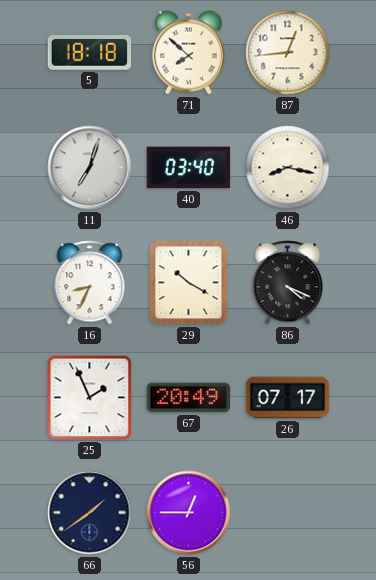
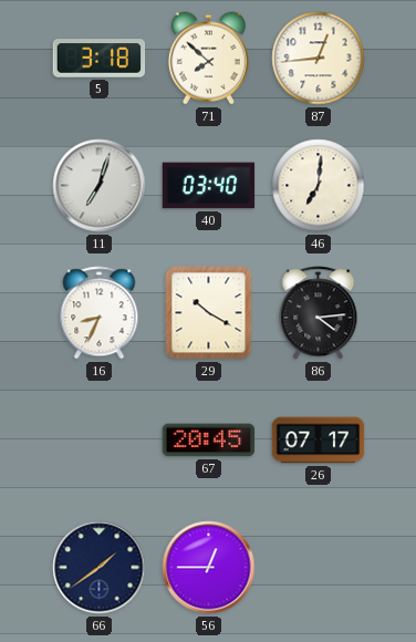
5: 18:18 -> 3:18
46: 8:17 -> 7:01
86: 4:19 -> 4:14
25: 1:56 -> none
67: 20:49 -> 20:45
